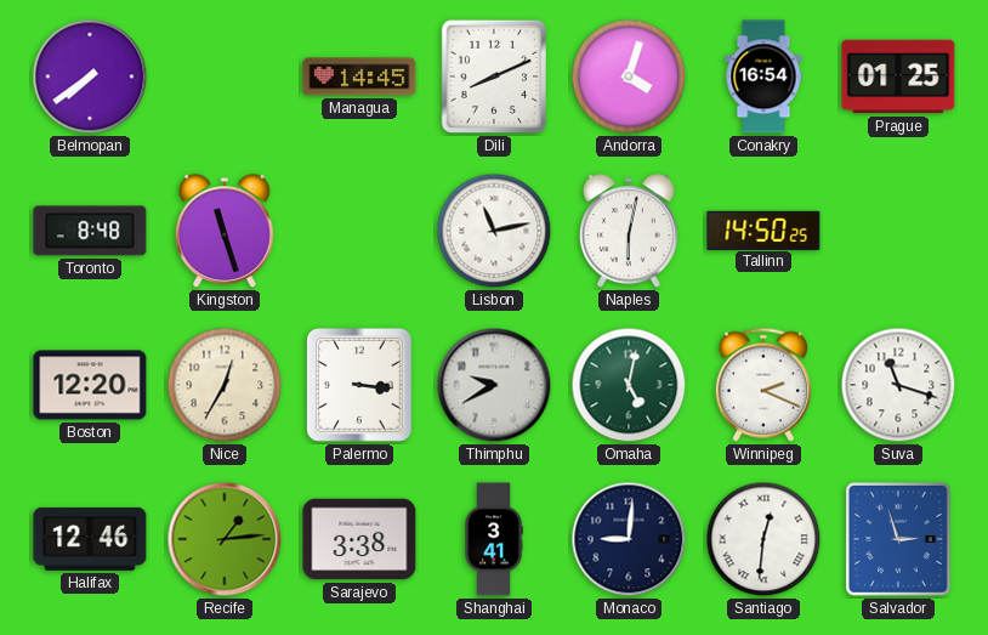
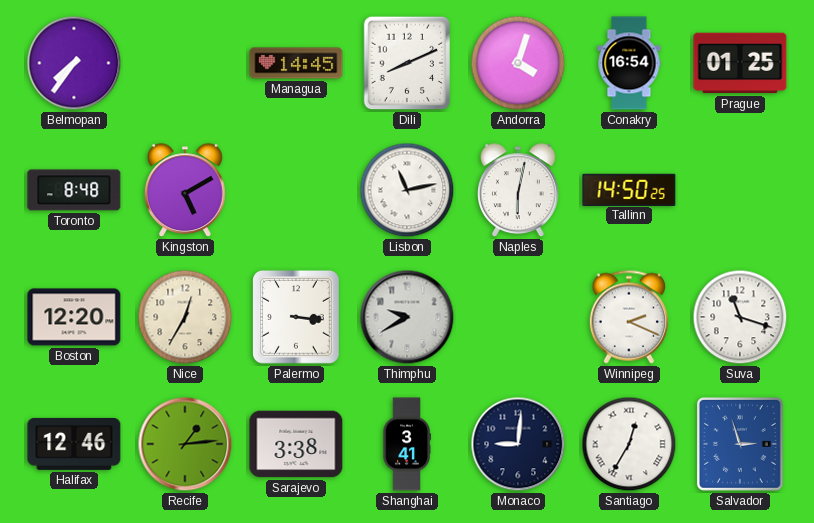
Belmopan: 7:39 -> 7:36
Kingston: 11:27 -> 5:10
Omaha: 5:02 -> none
Santiago: 12:31 -> 12:35
